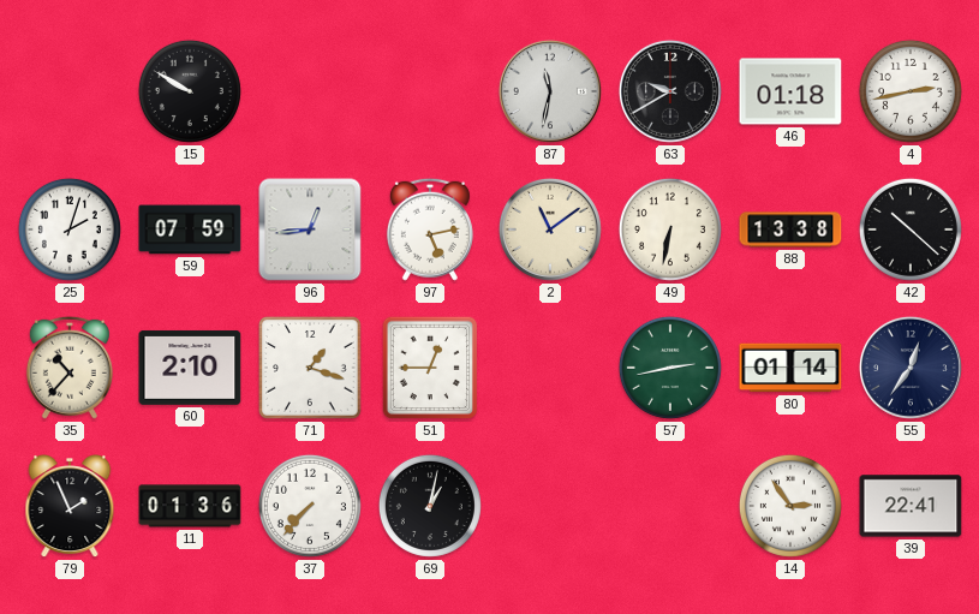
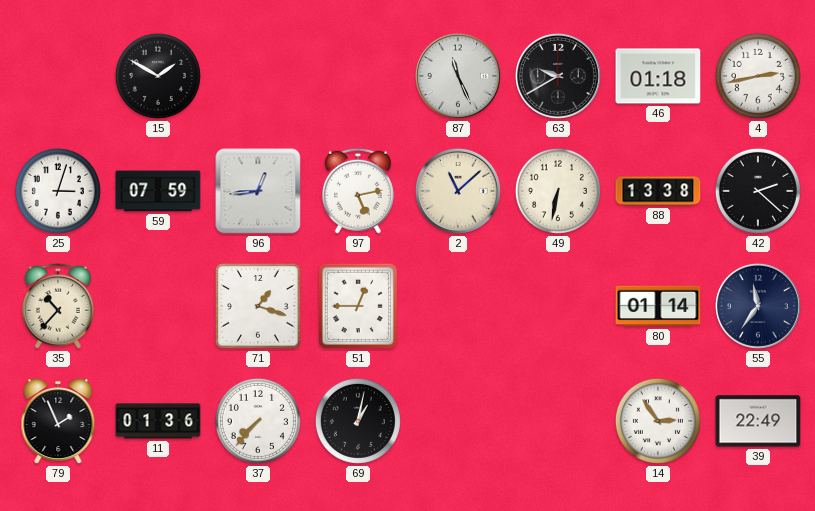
15: 9:50 -> 1:50
87: 11:32 -> 11:26
25: 2:03 -> 3:03
2: 11:09 -> 11:08
42: 10:22 -> 2:22
60: 2:10 -> none
57: 2:43 -> none
55: 12:36 -> 11:36
39: 22:41 -> 22:49
